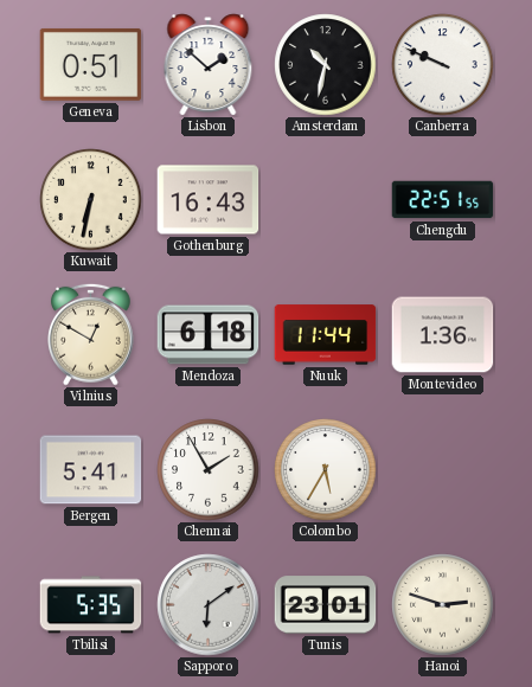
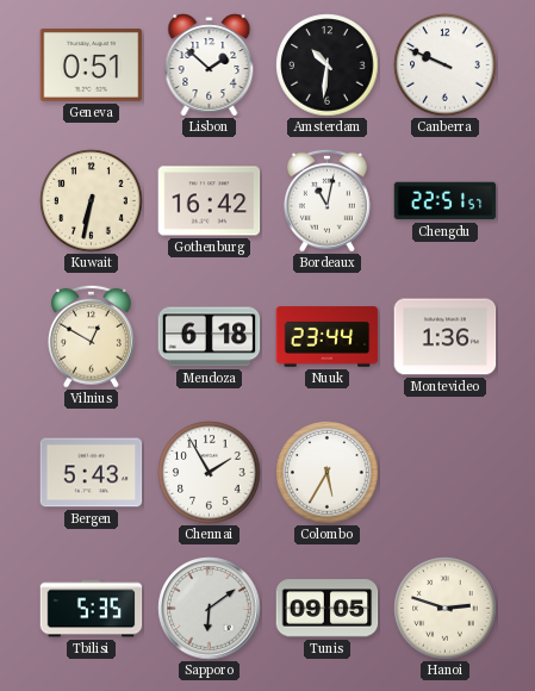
Amsterdam: 10:32 -> 10:31
Gothenburg: 16:43 -> 16:42
Bordeaux: none -> 11:02
Chengdu: 22:51:55 -> 22:51:57
Nuuk: 11:44 -> 23:44
Bergen: 5:41 -> 5:43
Tunis: 23:01 -> 09:05
